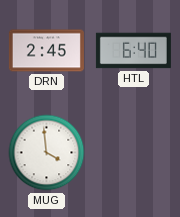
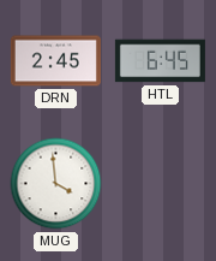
HTL: 6:40 -> 6:45
